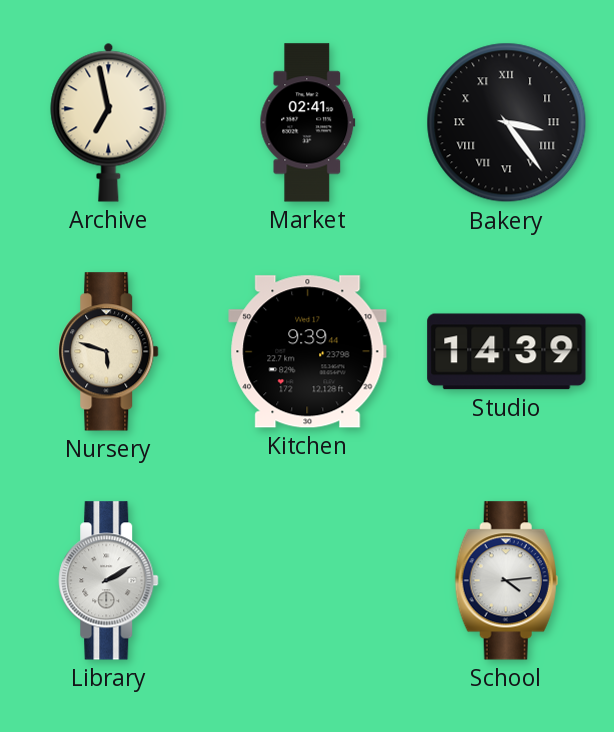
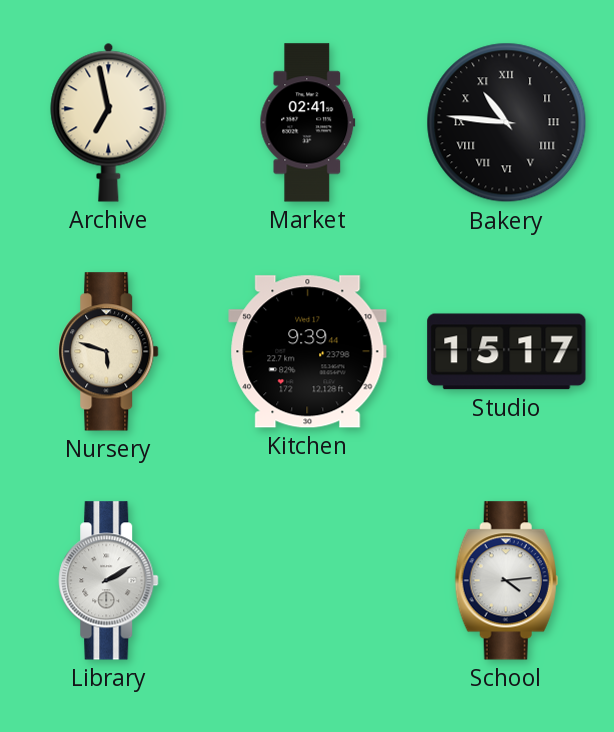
Bakery: 3:24 -> 10:46
Studio: 14:39 -> 15:17
